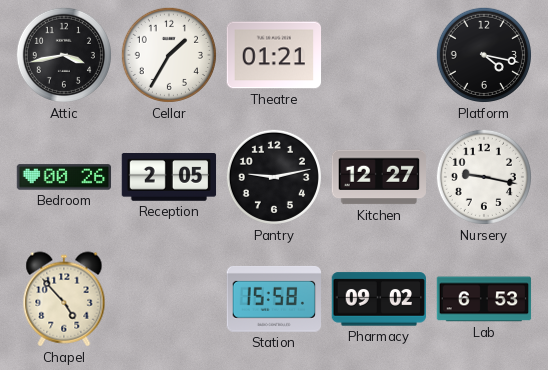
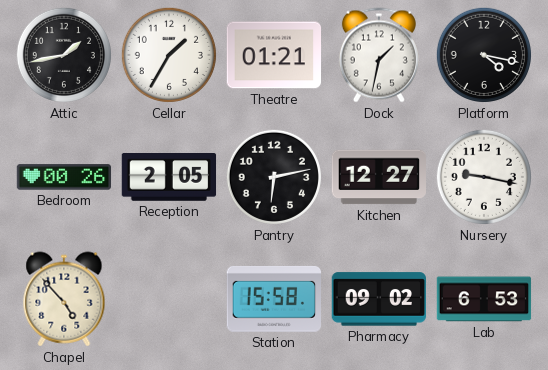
Attic: 3:43 -> 1:43
Dock: none -> 1:32
Pantry: 9:13 -> 6:13
